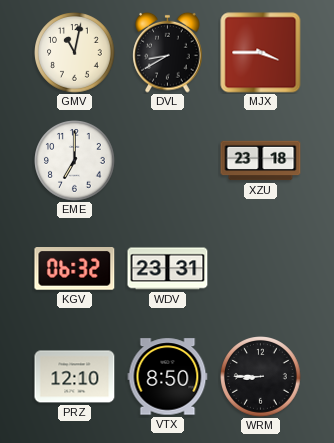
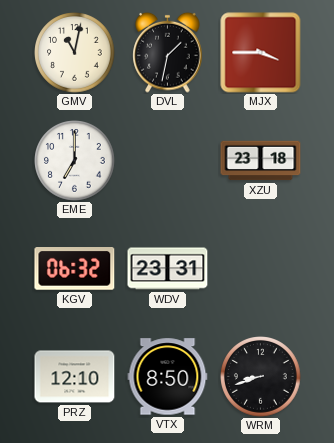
DVL: 8:40 -> 1:32
WRM: 8:45 -> 8:42
